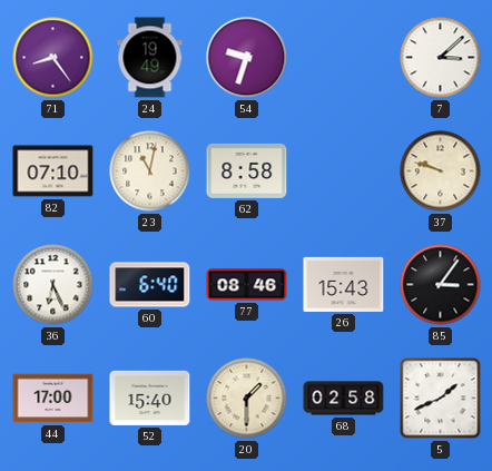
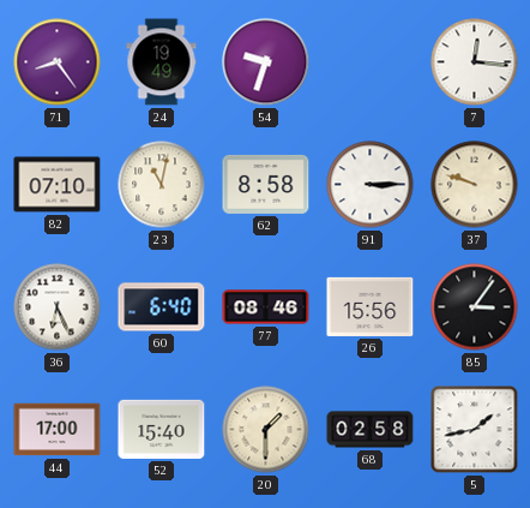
7: 3:08 -> 12:16
91: none -> 3:15
26: 15:43 -> 15:56
5: 1:41 -> 1:43
